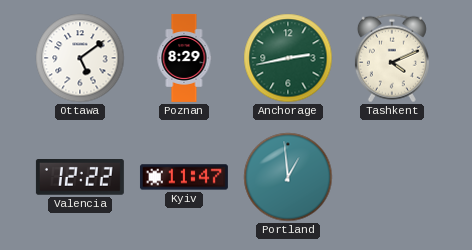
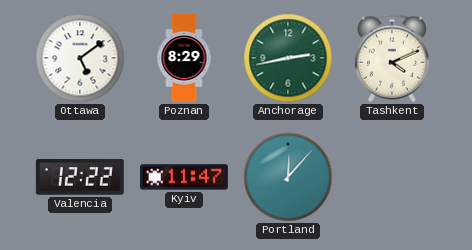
Portland: 12:59 -> 12:07
